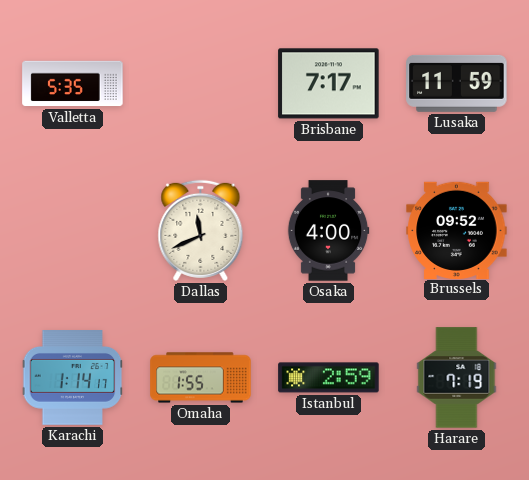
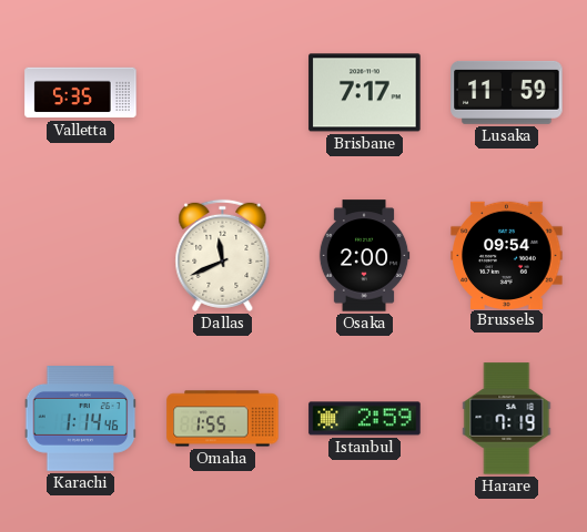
Osaka: 4:00 -> 2:00
Brussels: 09:52 -> 09:54
Karachi: 1:14:17 -> 1:14:46
